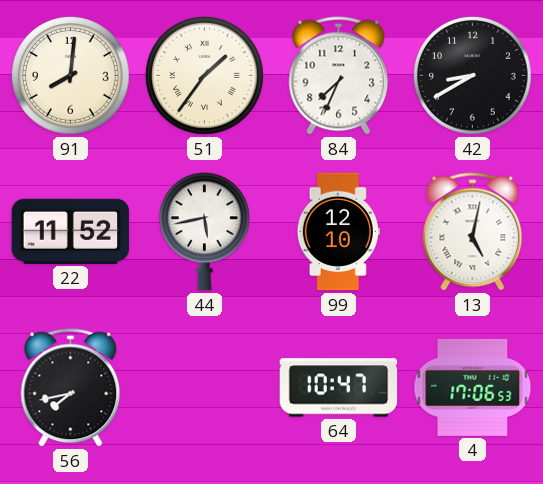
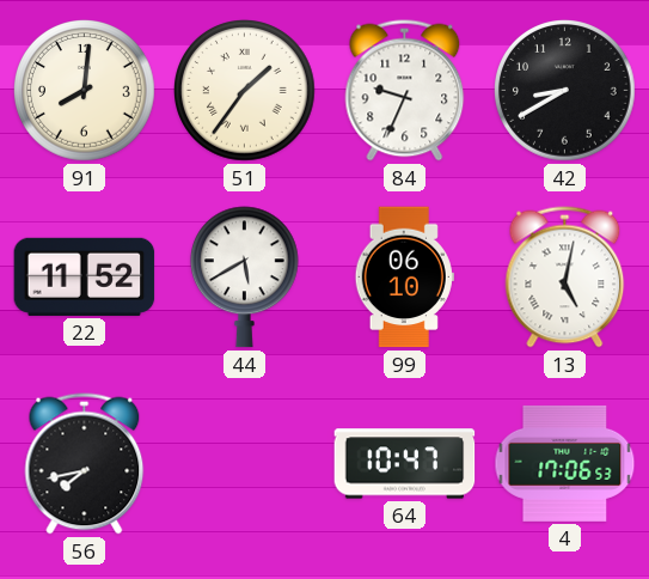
84: 7:34 -> 9:34
44: 5:43 -> 5:40
99: 12:10 -> 06:10
